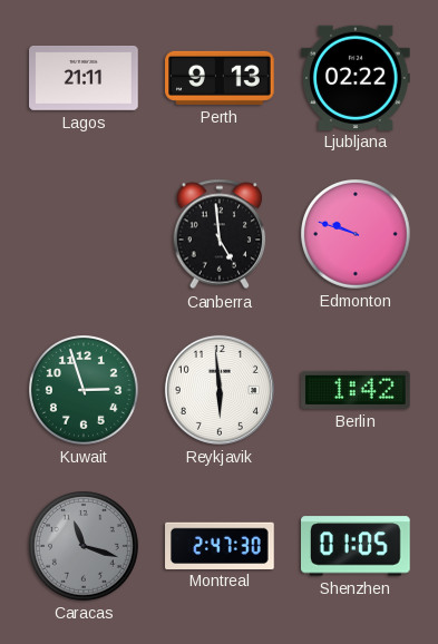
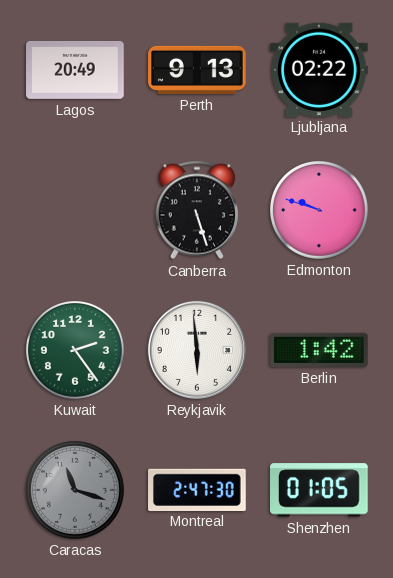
Lagos: 21:11 -> 20:49
Canberra: 4:59 -> 5:27
Kuwait: 2:57 -> 2:24
